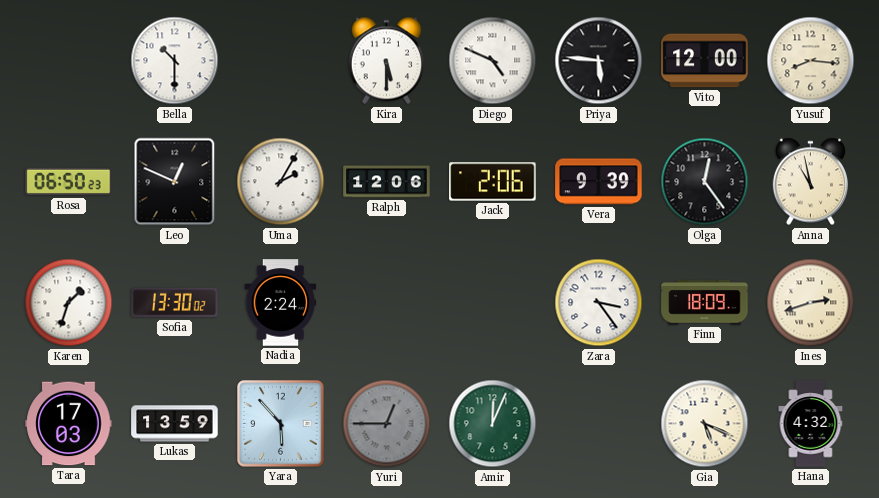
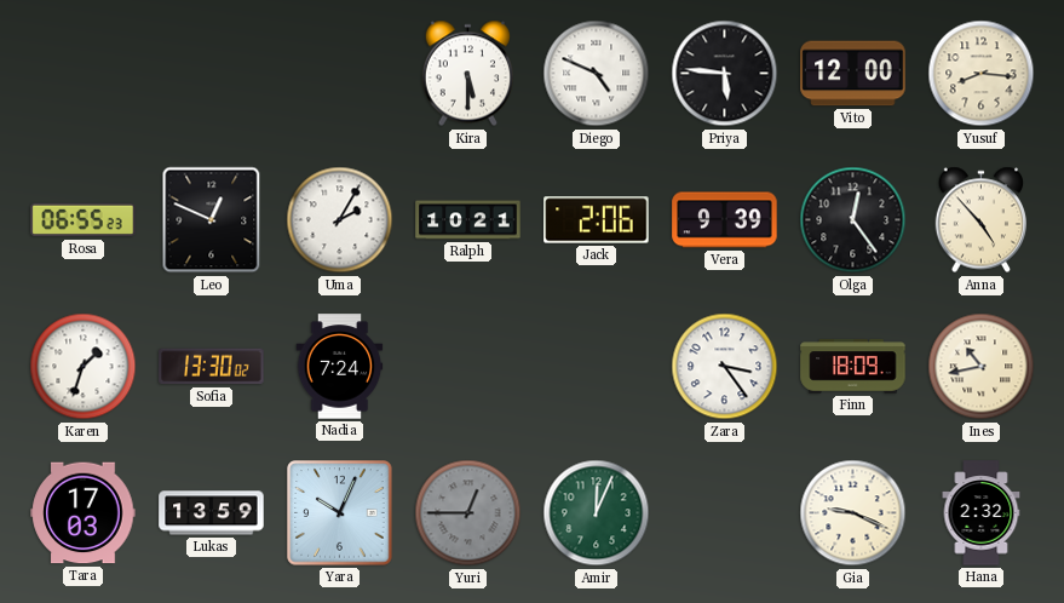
Bella: 10:30 -> none
Rosa: 06:50 -> 06:55
Ralph: 12:06 -> 10:21
Anna: 10:58 -> 4:53
Nadia: 2:24 -> 7:24
Ines: 2:42 -> 10:43
Yara: 5:53 -> 10:04
Gia: 5:19 -> 9:19
Hana: 4:32 -> 2:32
